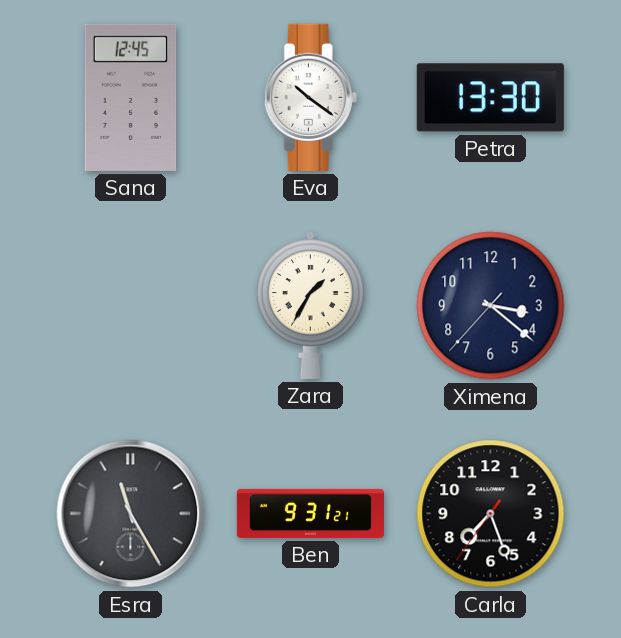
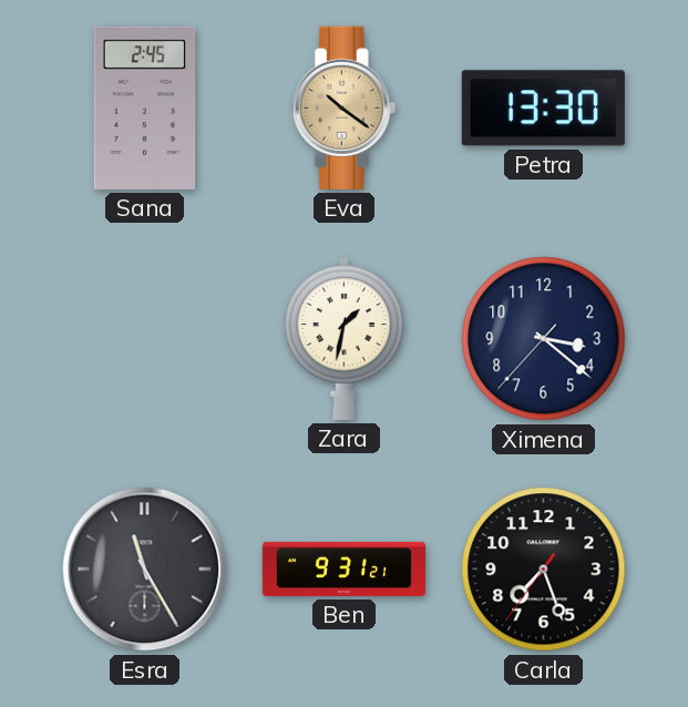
Sana: 12:45 -> 2:45
Eva dial: white -> champagne
Zara: 1:35 -> 1:32
